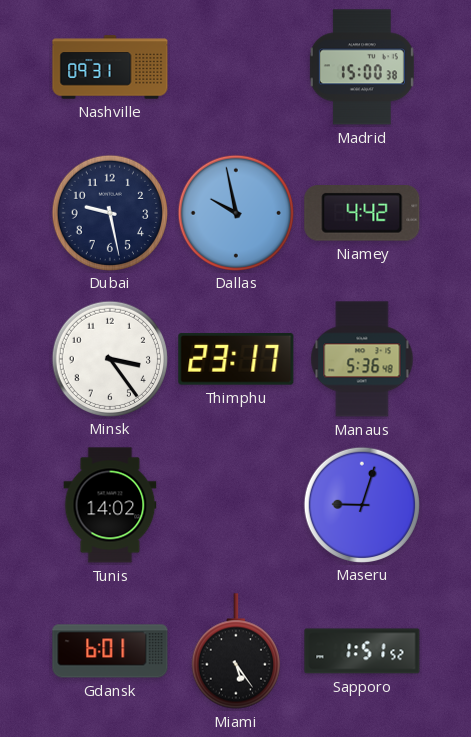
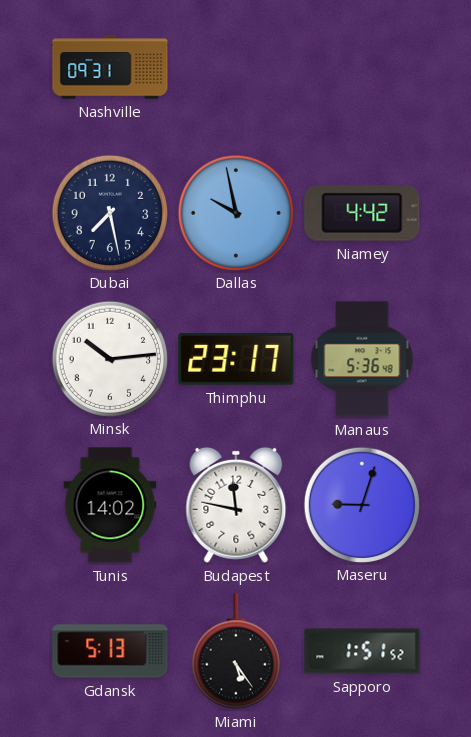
Madrid: 15:00 -> none
Dubai: 9:28 -> 7:28
Minsk: 3:24 -> 10:14
Budapest: none -> 11:47
Gdansk: 6:01 -> 5:13
